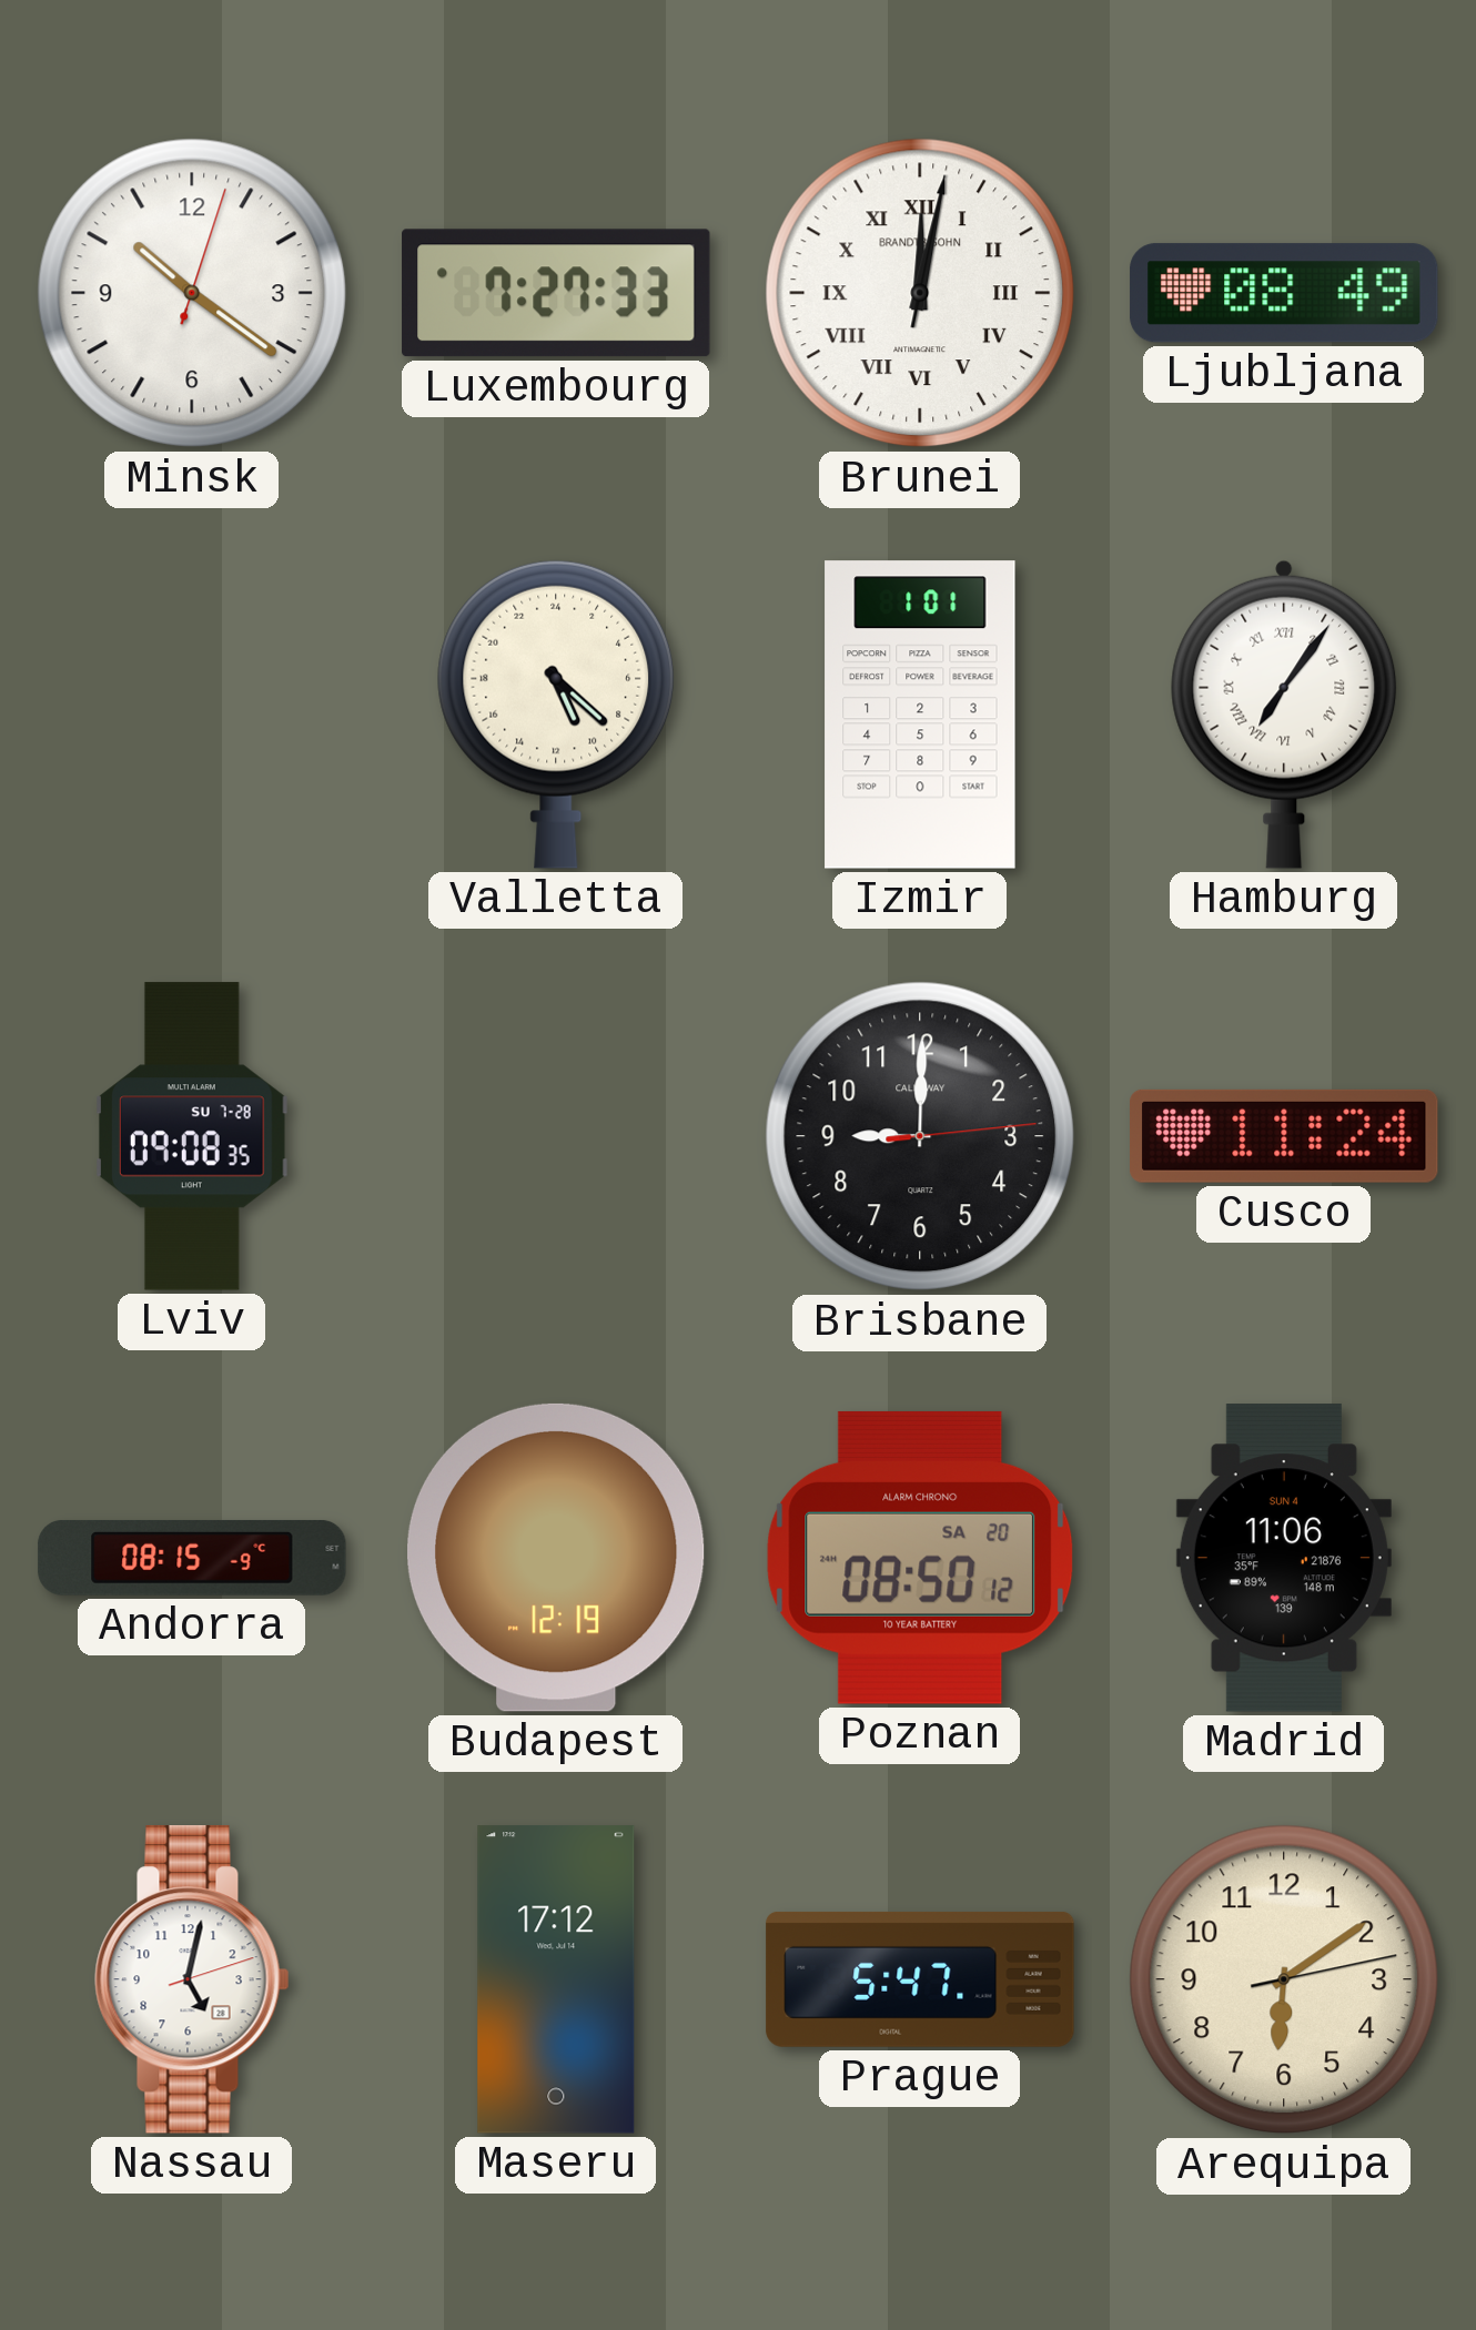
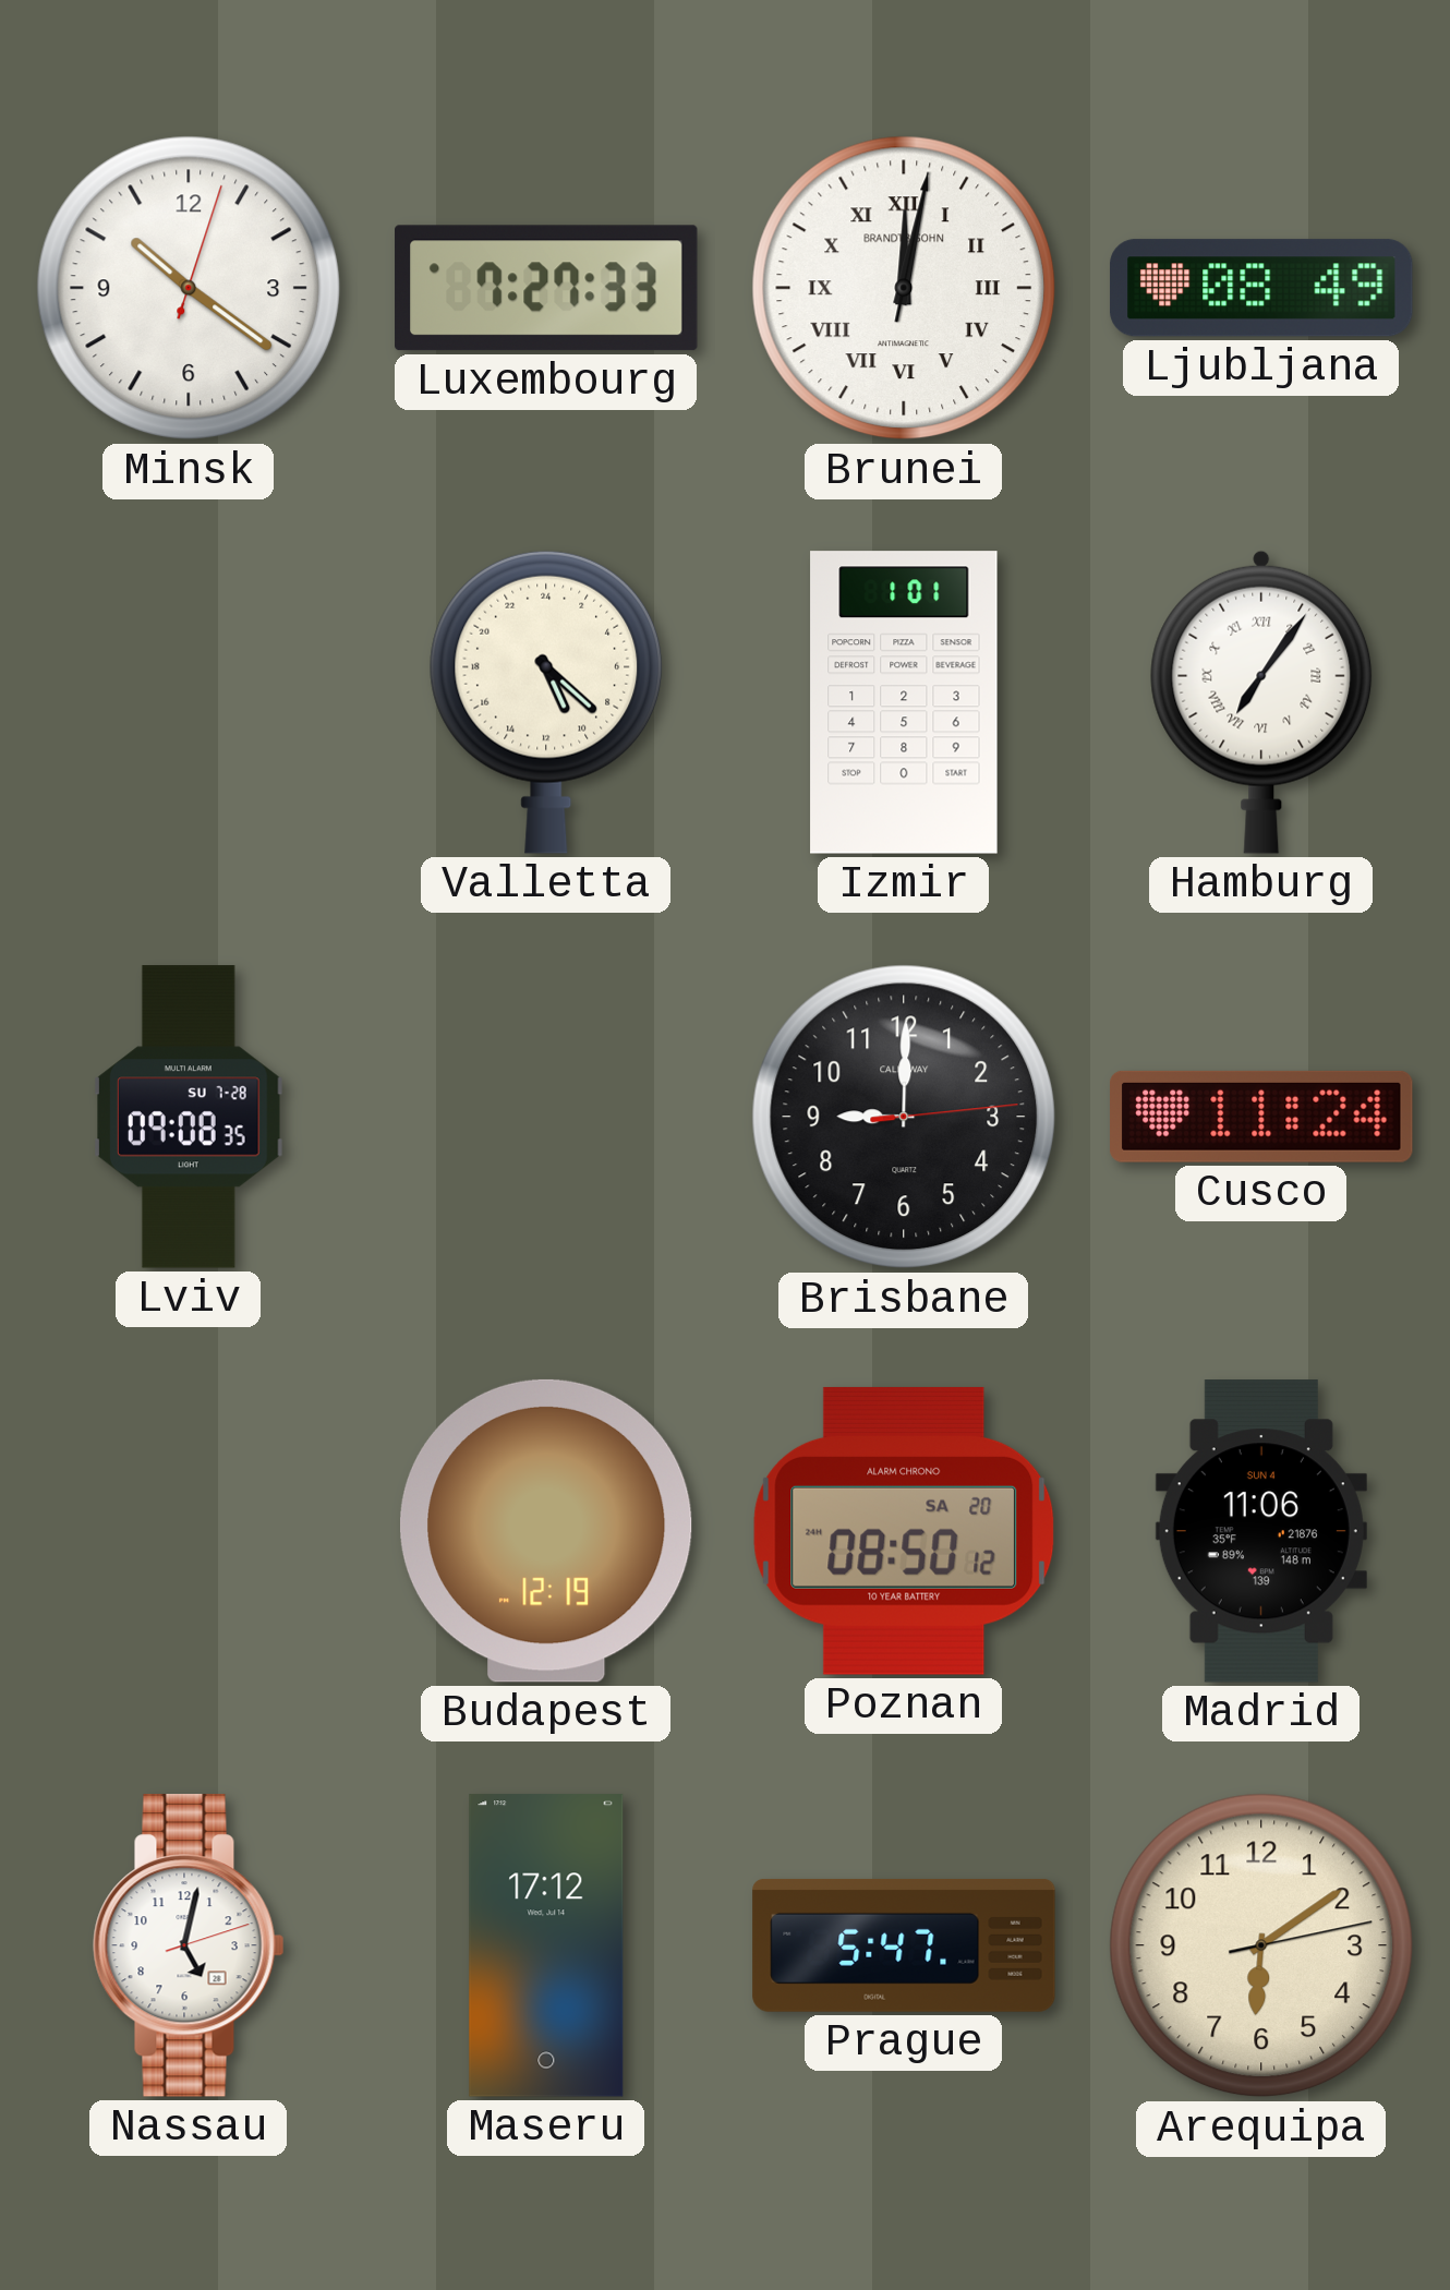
Andorra: 08:15 -> none
